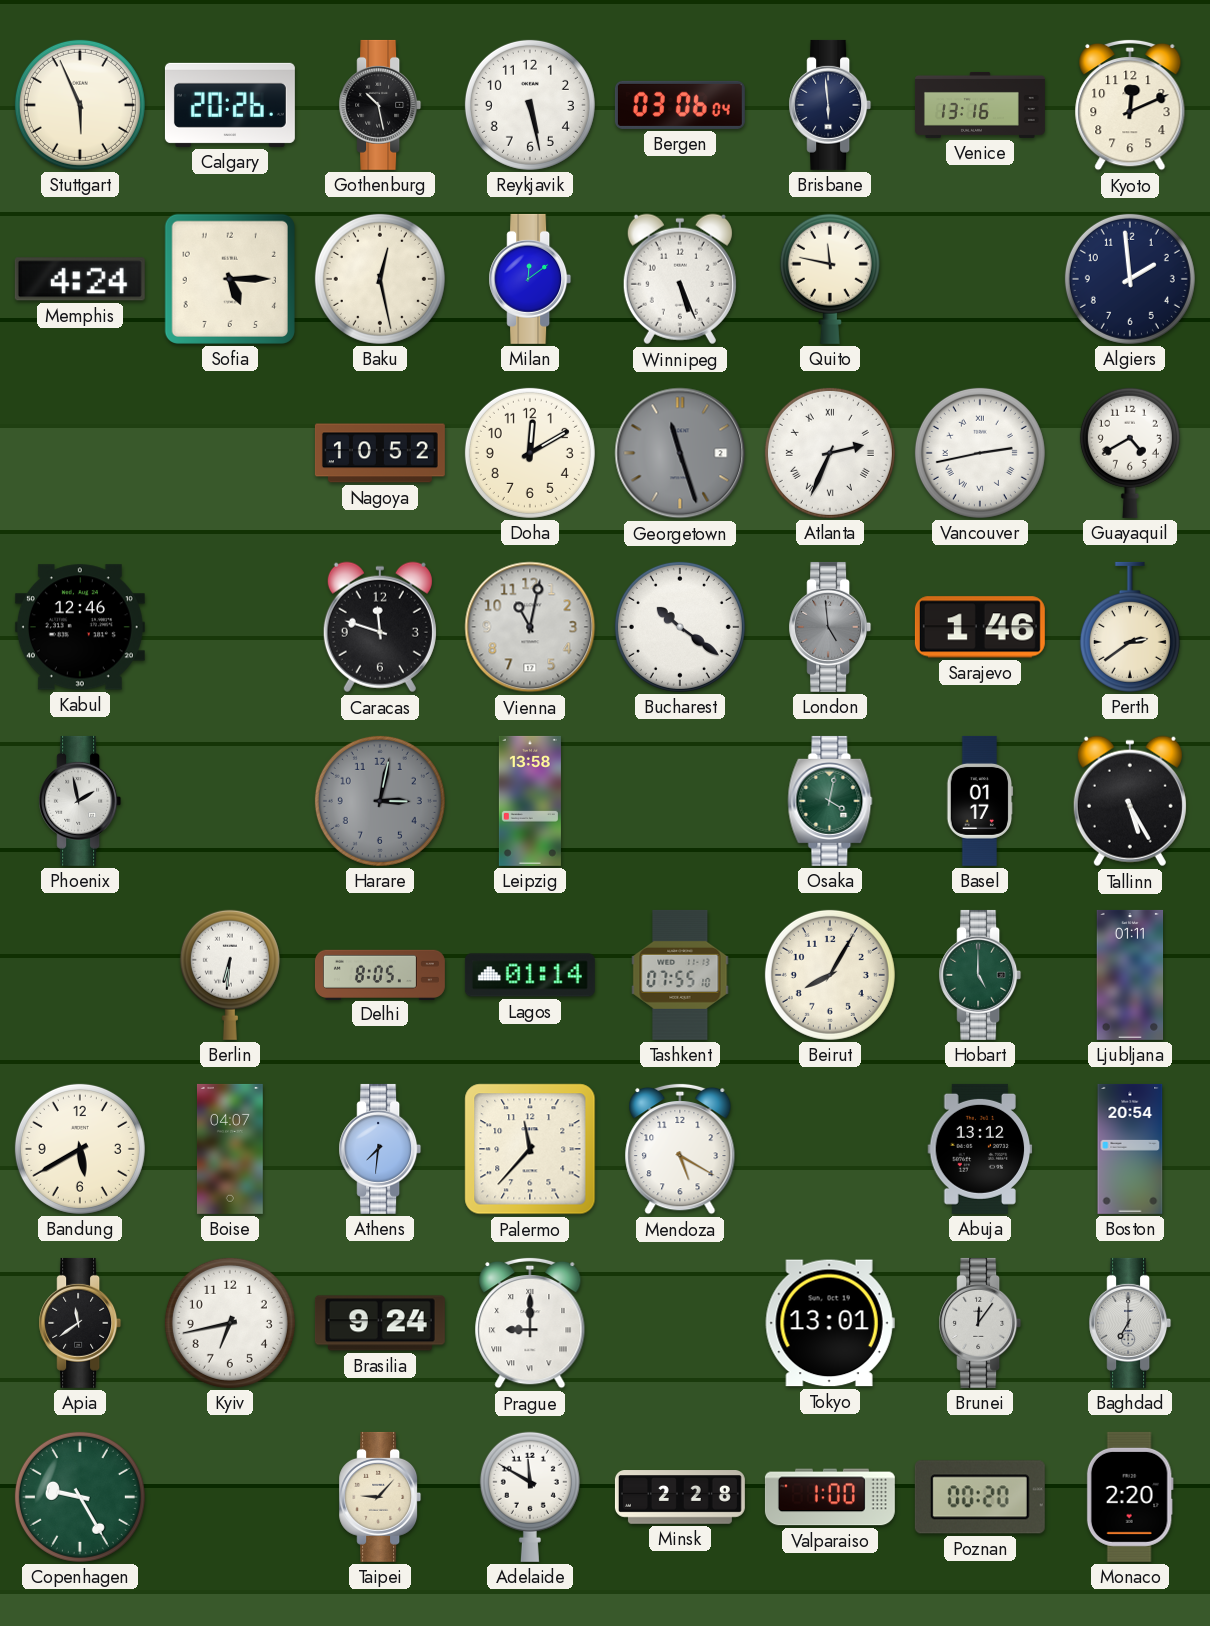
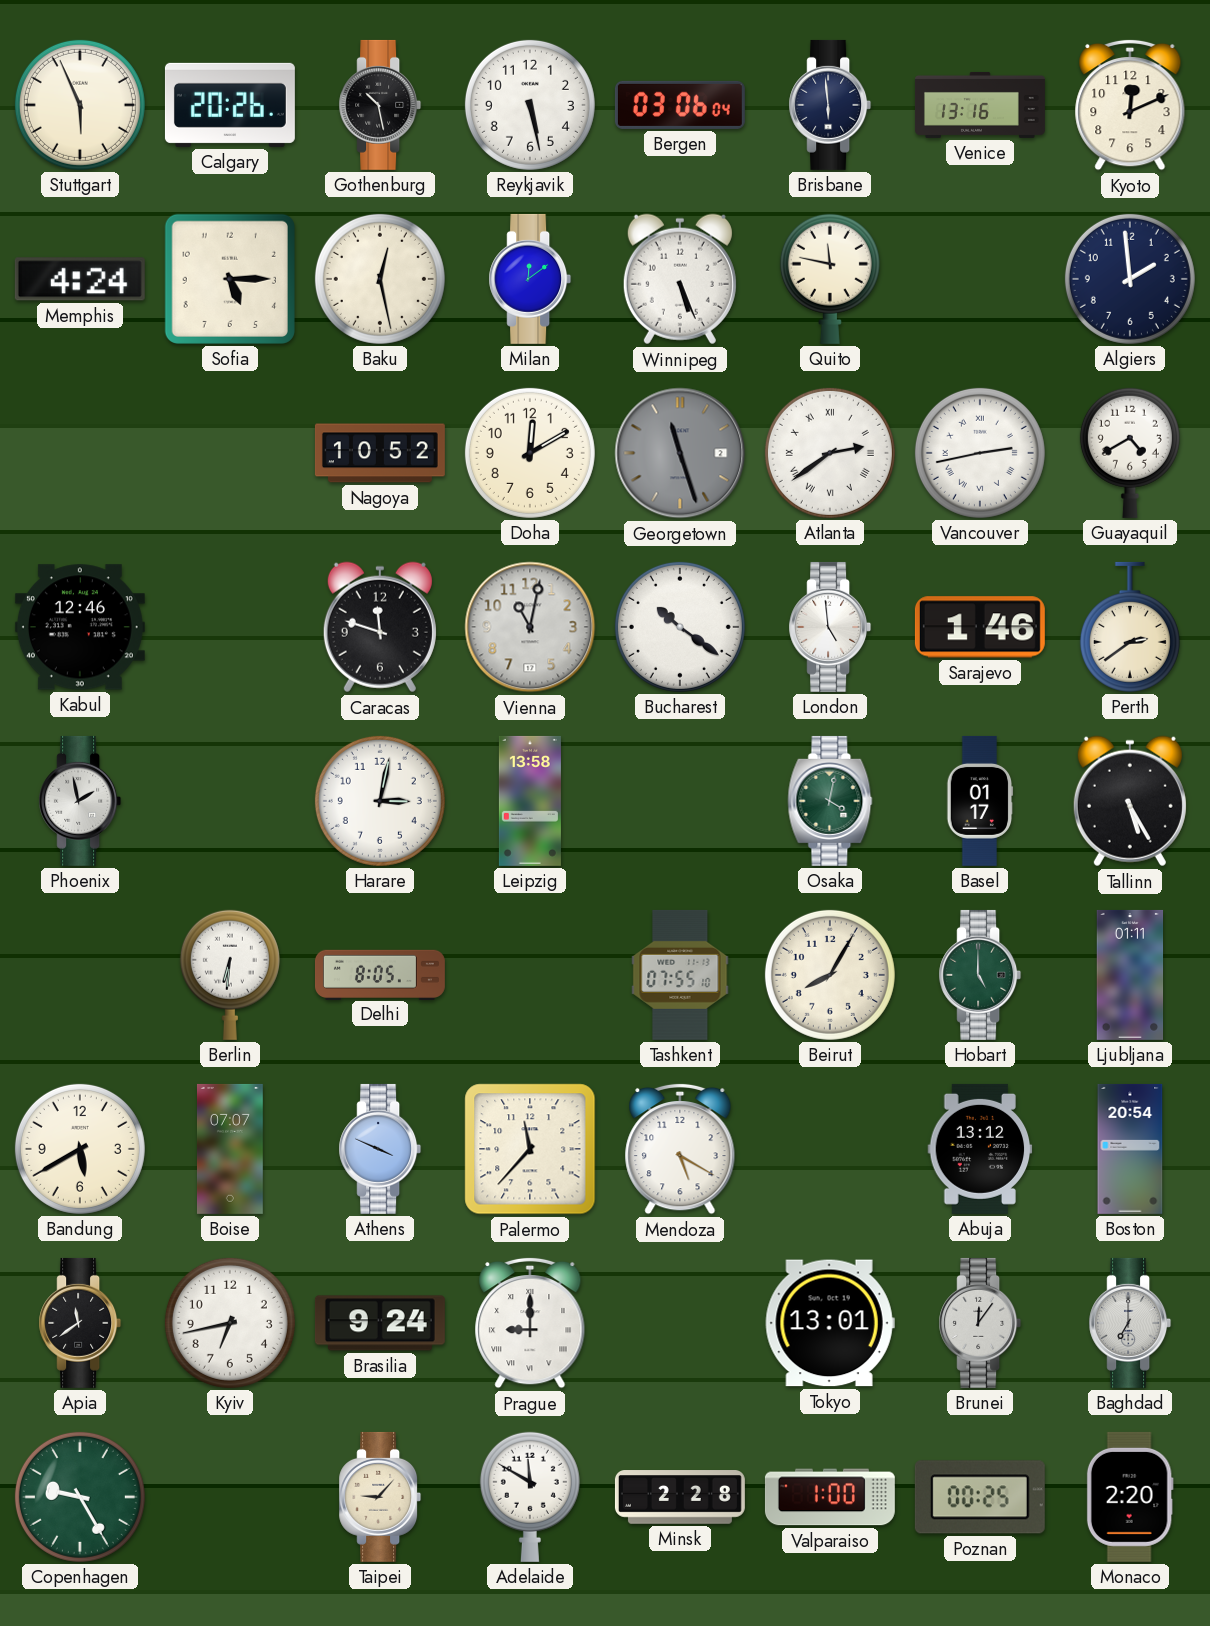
Atlanta: 2:34 -> 2:39
London dial: grey -> white
Harare dial: grey -> white
Lagos: 01:14 -> none
Boise: 04:07 -> 07:07
Athens: 7:31 -> 3:49
Poznan: 00:20 -> 00:25
